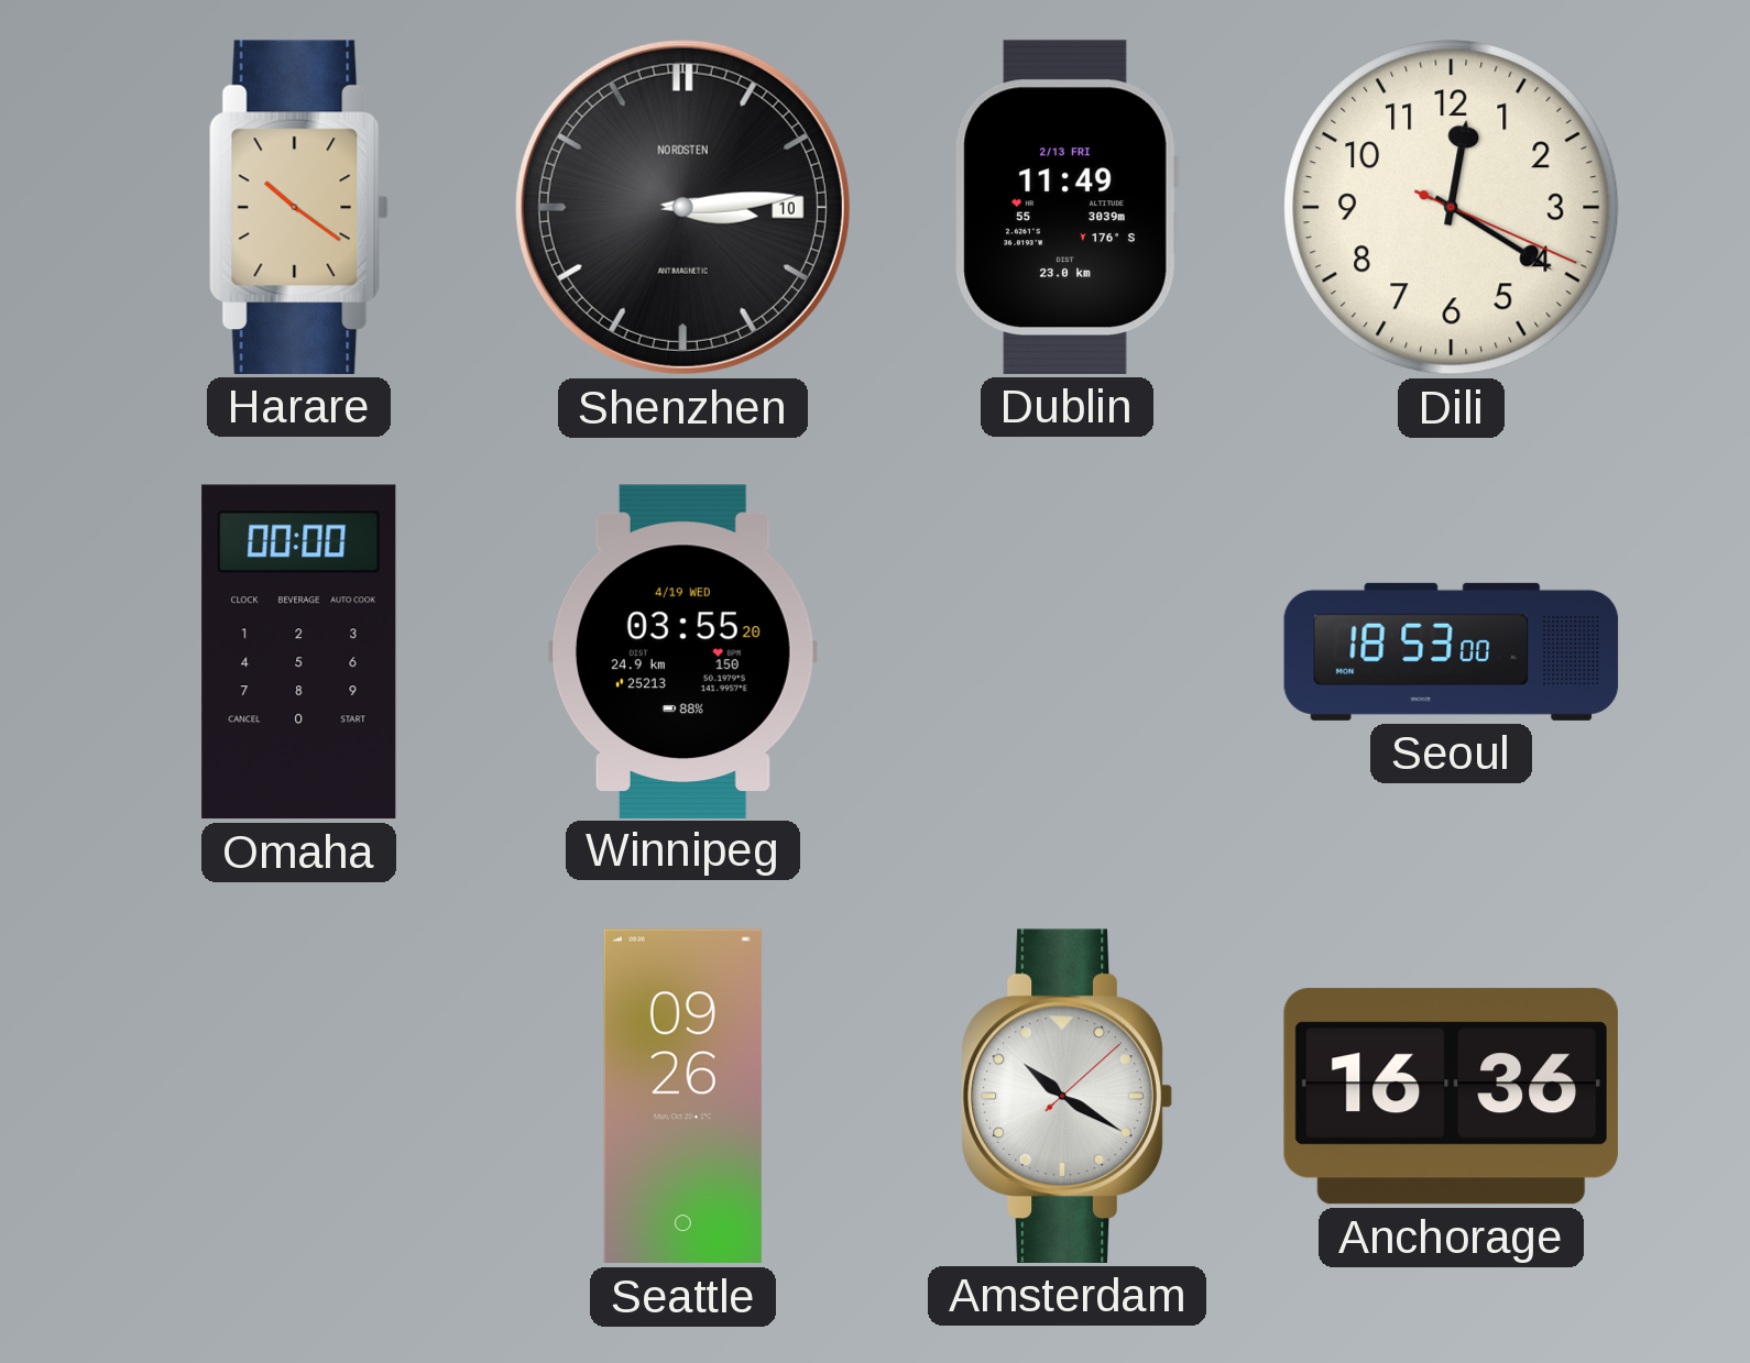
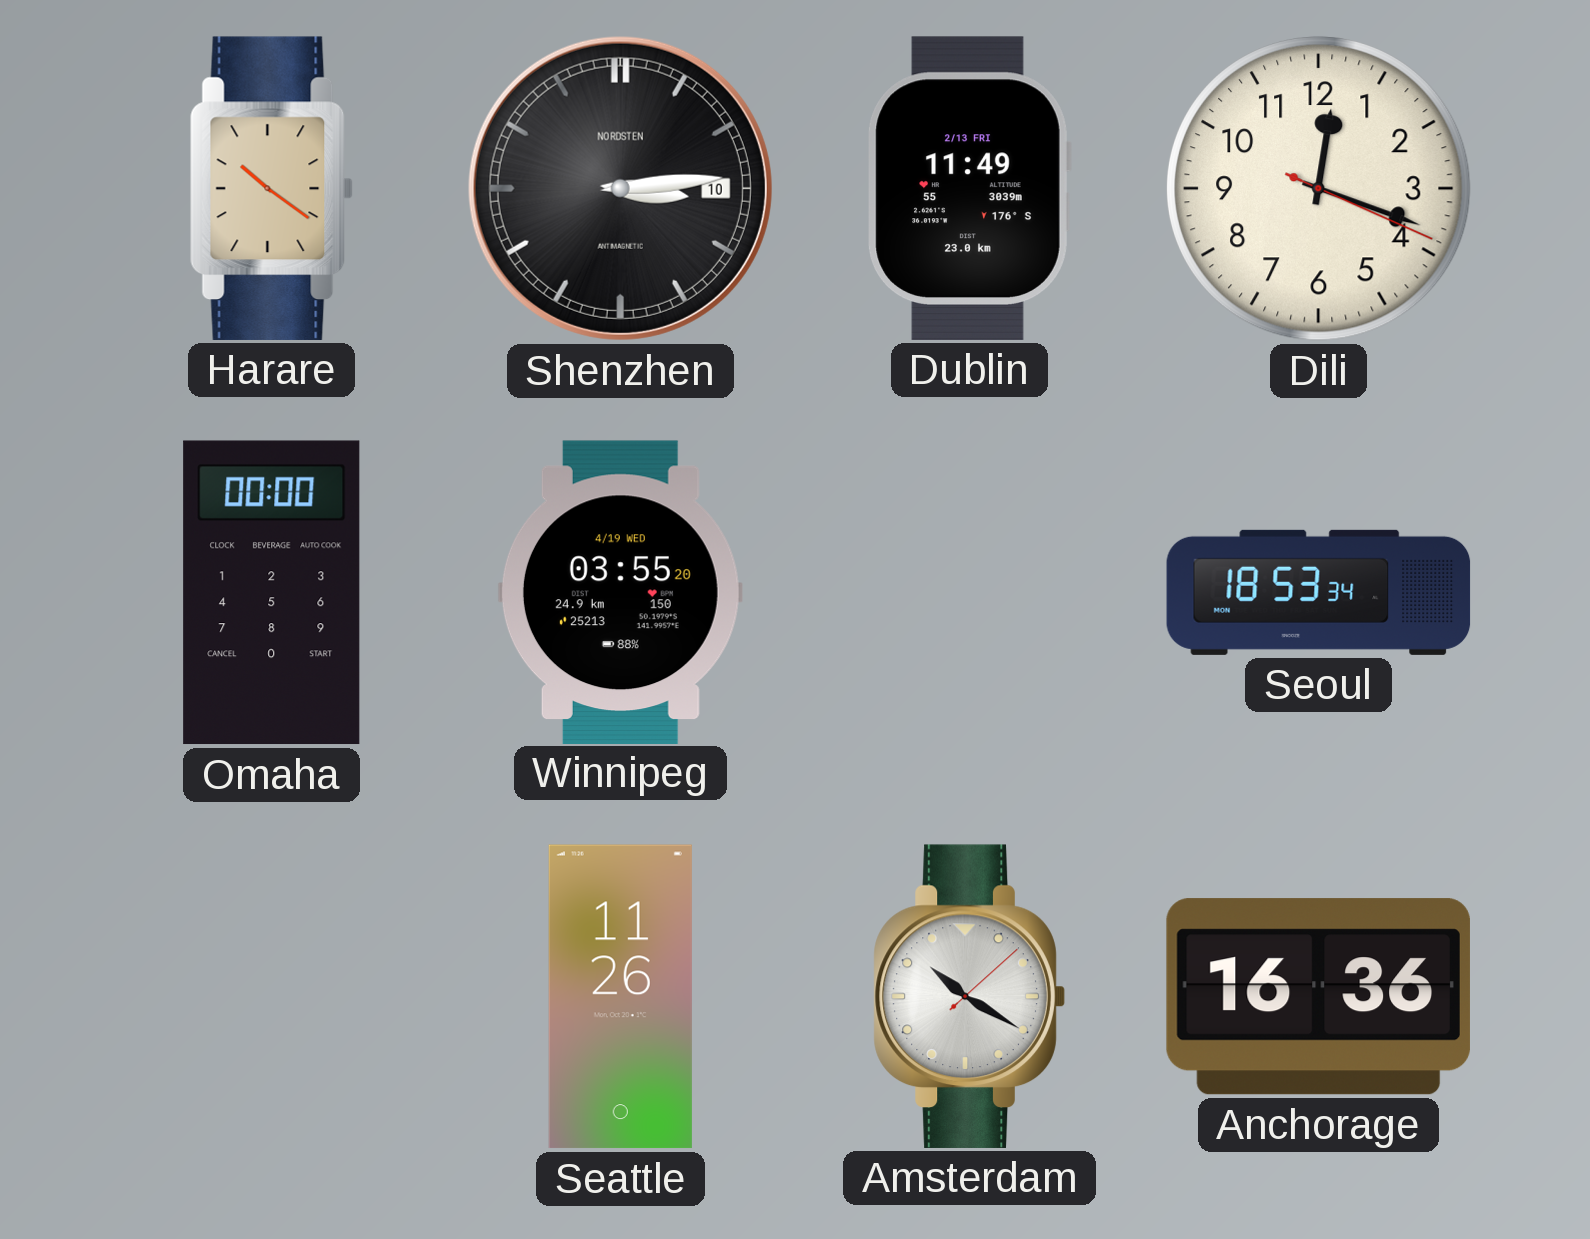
Dili: 12:20 -> 12:18
Seoul: 18:53:00 -> 18:53:34
Seattle: 09:26 -> 11:26
